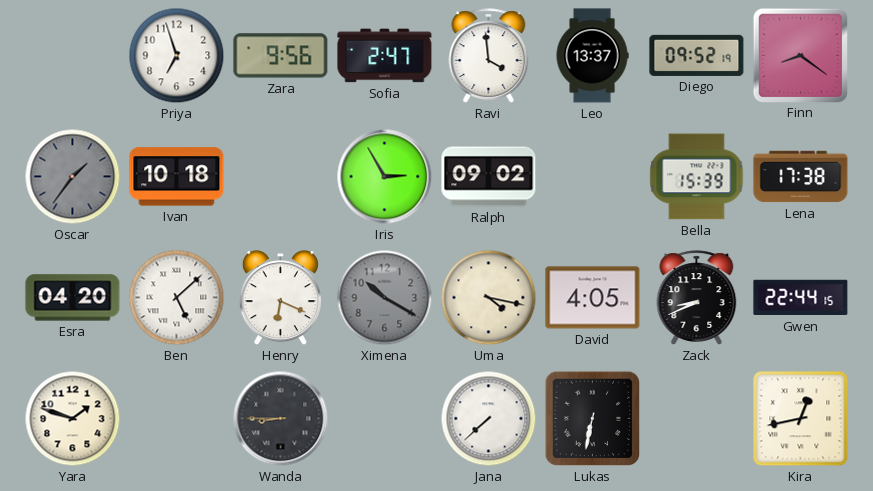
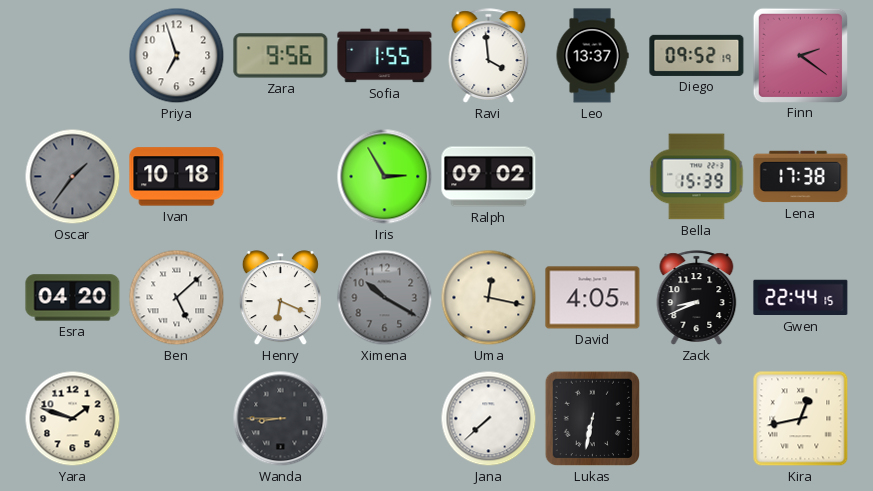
Sofia: 2:47 -> 1:55
Finn: 8:21 -> 2:21
Uma: 4:17 -> 12:17
